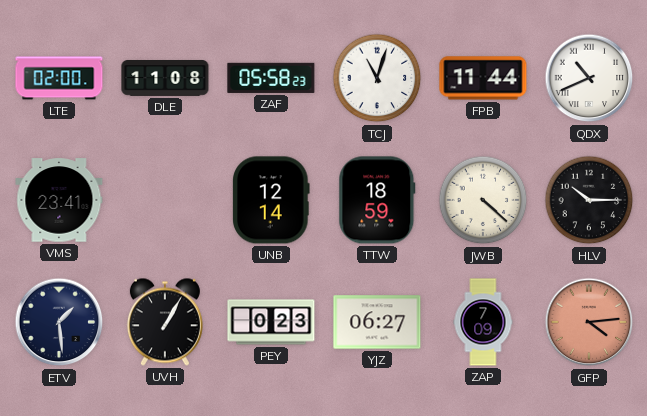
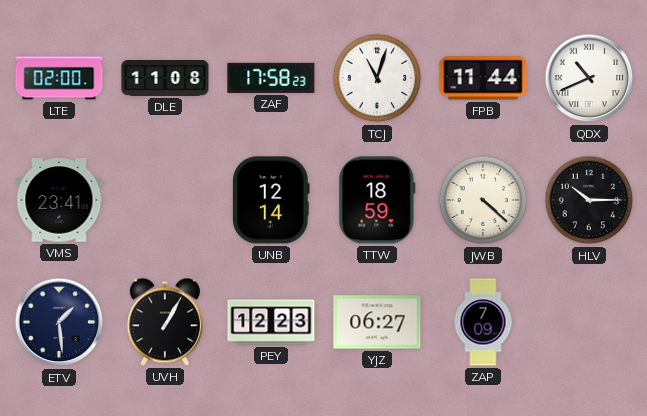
ZAF: 05:58 -> 17:58
PEY: 0:23 -> 12:23
GFP: 4:14 -> none
